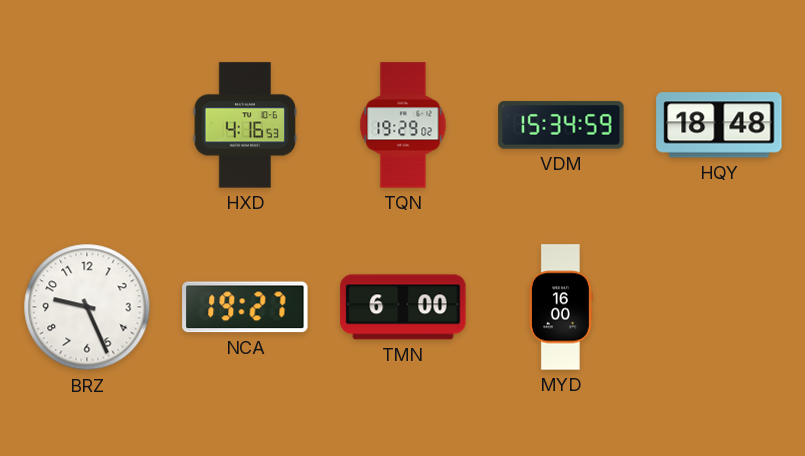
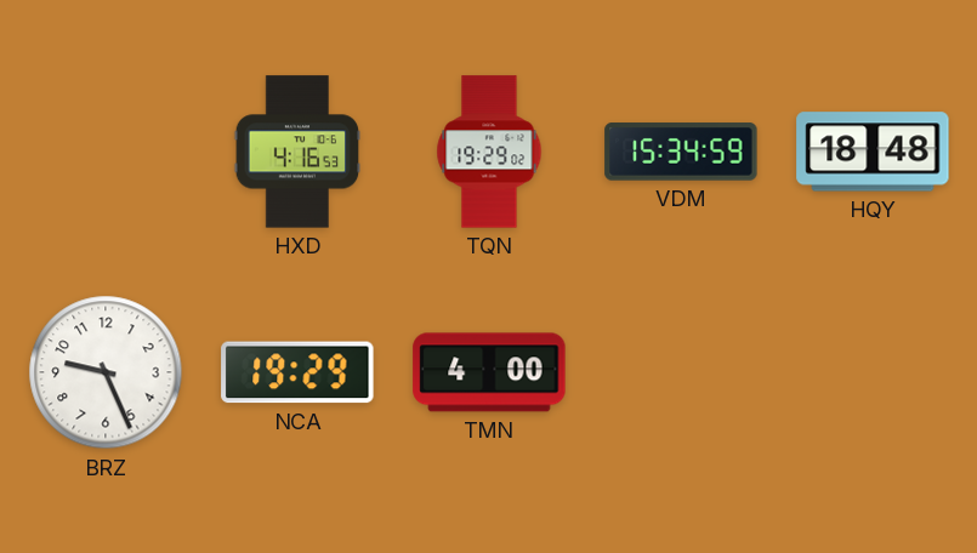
NCA: 19:27 -> 19:29
TMN: 6:00 -> 4:00
MYD: 16:00 -> none
